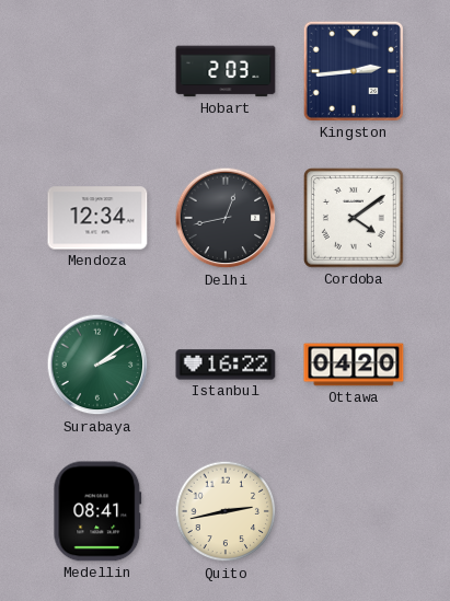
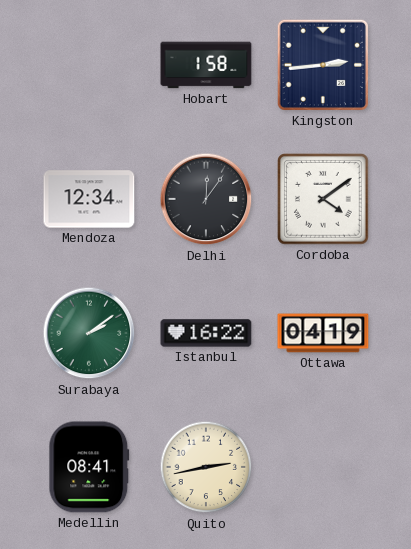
Hobart: 2:03 -> 1:58
Delhi: 12:43 -> 12:06
Ottawa: 04:20 -> 04:19
